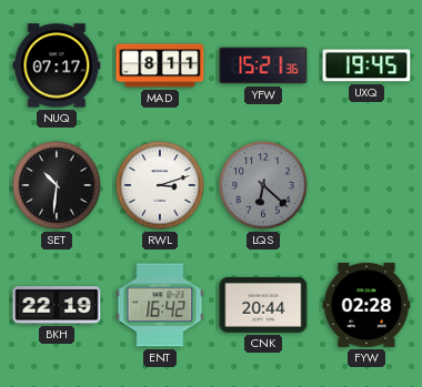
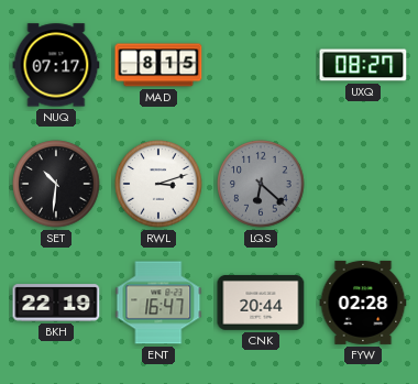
MAD: 8:11 -> 8:15
YFW: 15:21 -> none
UXQ: 19:45 -> 08:27
ENT: 16:42 -> 16:47
